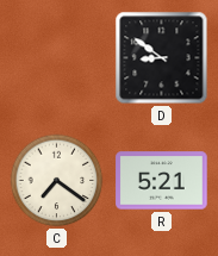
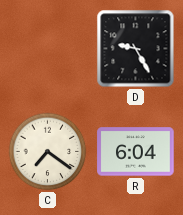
D: 8:51 -> 9:25
R: 5:21 -> 6:04
